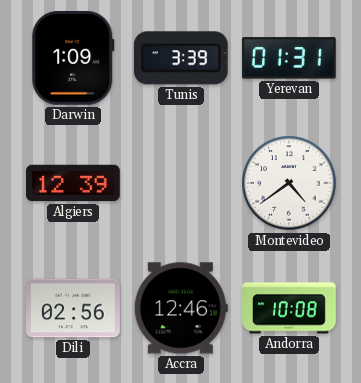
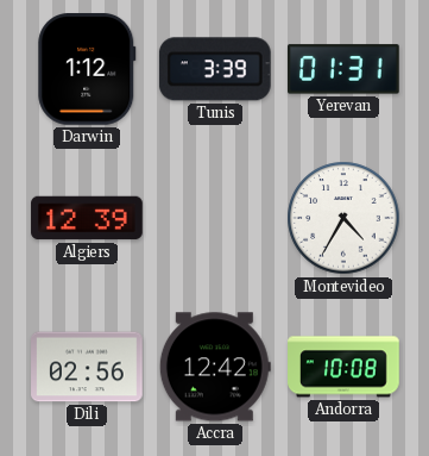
Darwin: 1:09 -> 1:12
Montevideo: 4:39 -> 4:35
Accra: 12:46 -> 12:42
